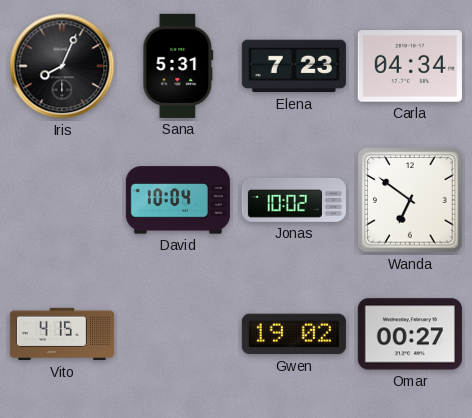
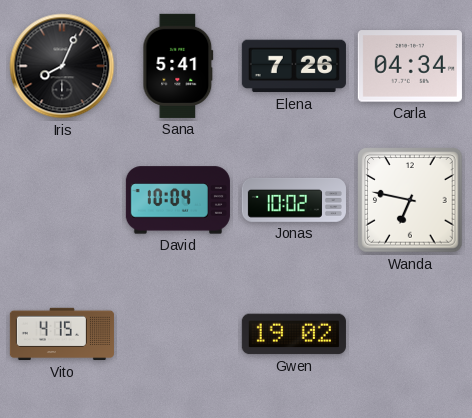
Sana: 5:31 -> 5:41
Elena: 7:23 -> 7:26
Wanda: 6:51 -> 6:47
Omar: 00:27 -> none
